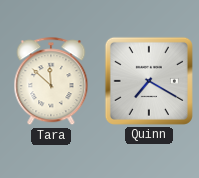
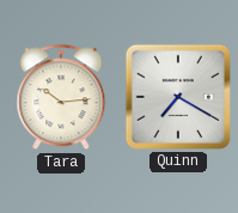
Tara: 11:52 -> 10:14
